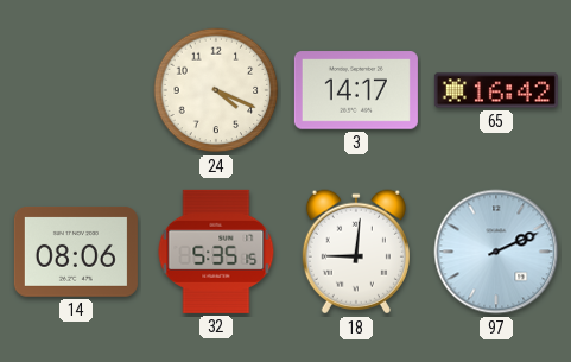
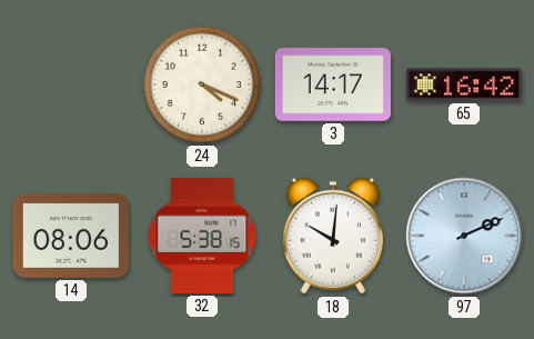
32: 5:35 -> 5:38
18: 9:01 -> 10:01
